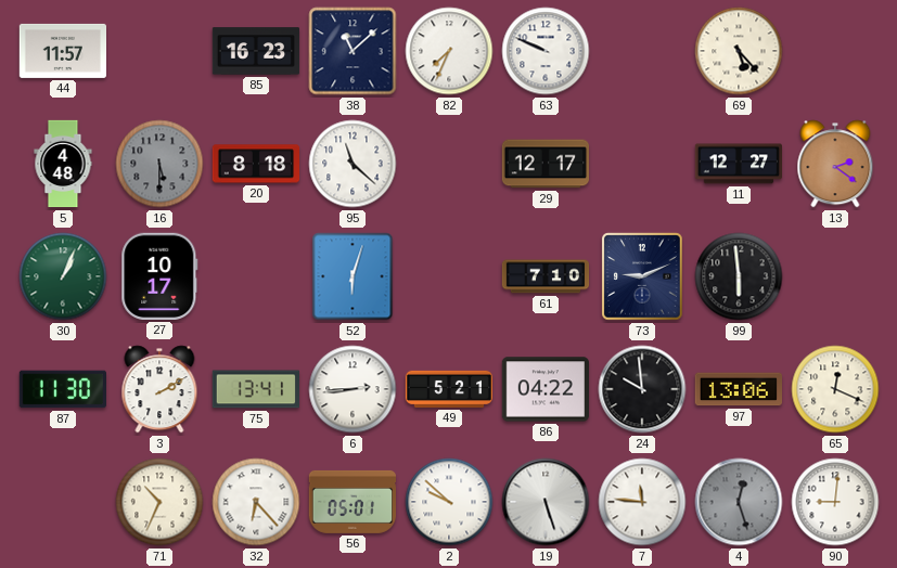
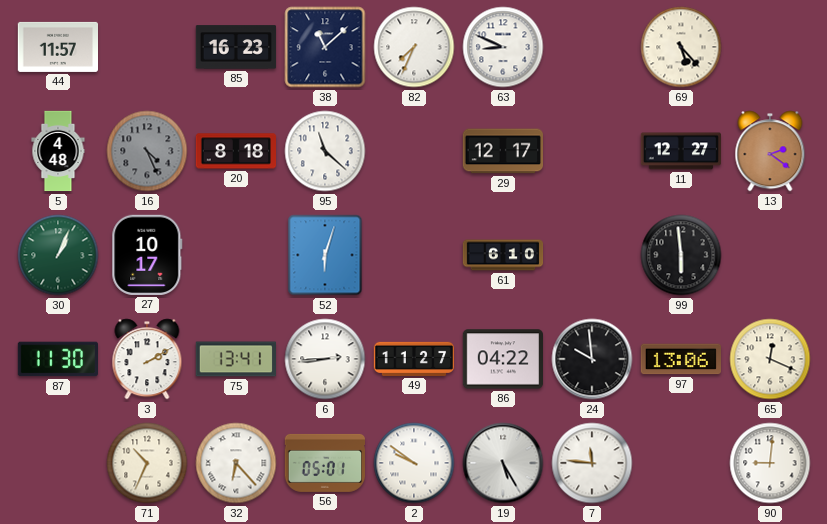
63: 9:49 -> 8:49
16: 5:30 -> 4:26
61: 7:10 -> 6:10
73: 9:11 -> none
49: 5:21 -> 11:27
2: 9:52 -> 9:51
19: 5:27 -> 5:25
4: 12:27 -> none
